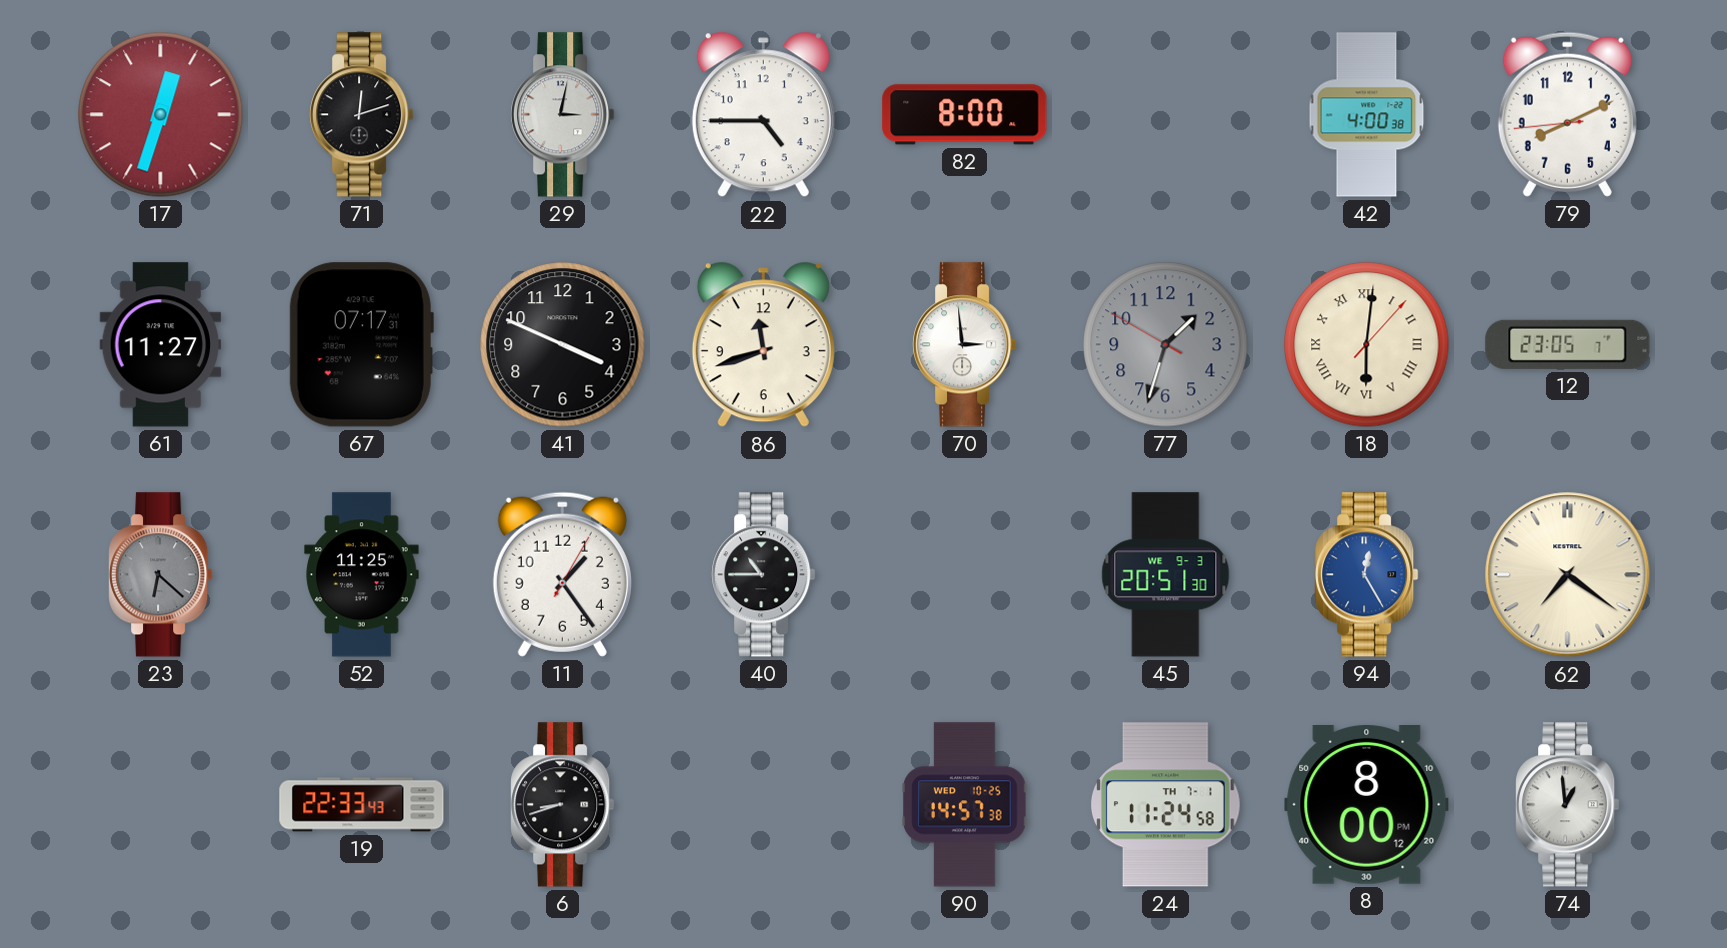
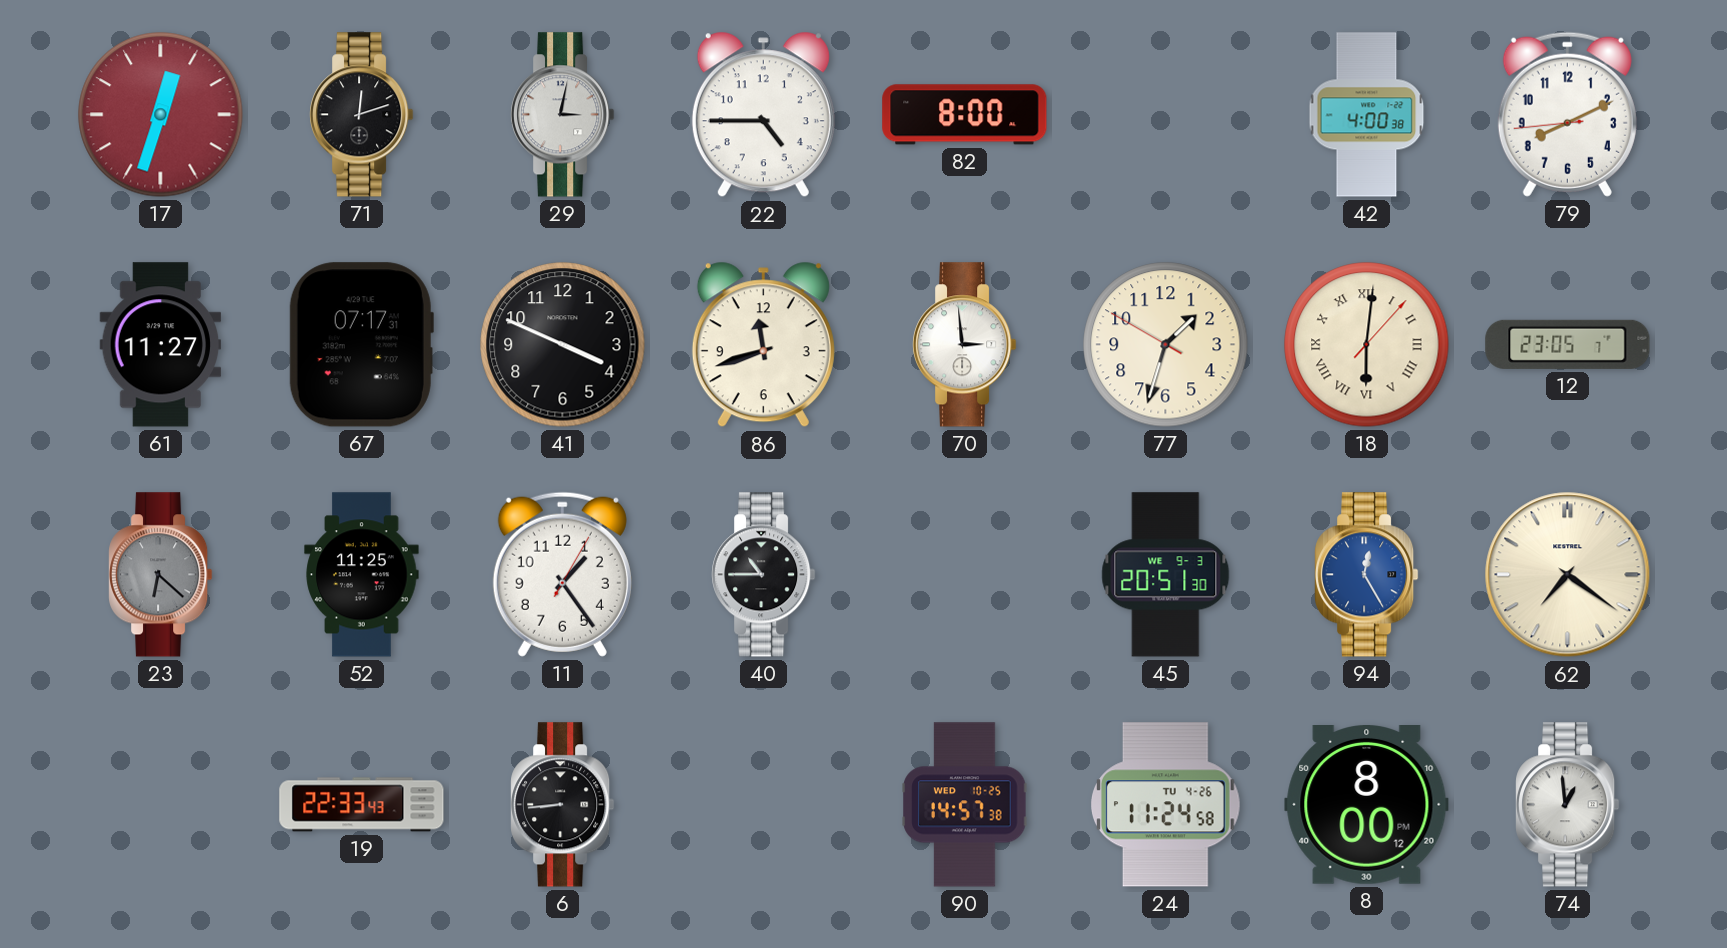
77 dial: grey -> cream
6: 8:42 -> 8:44
24 date: TH 7-1 -> TU 4-26
